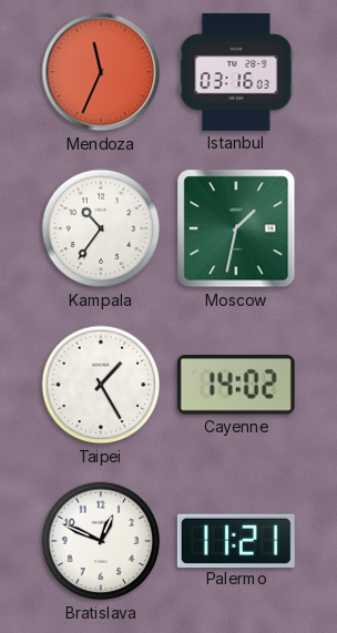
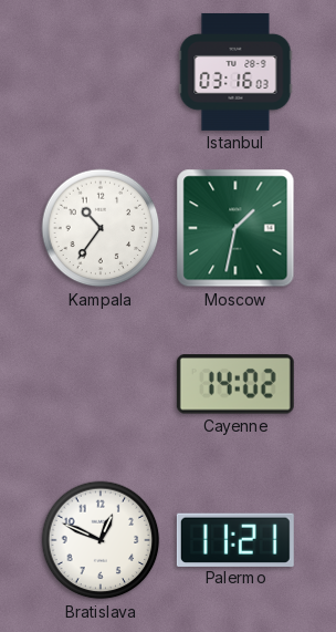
Mendoza: 11:34 -> none
Taipei: 1:25 -> none
